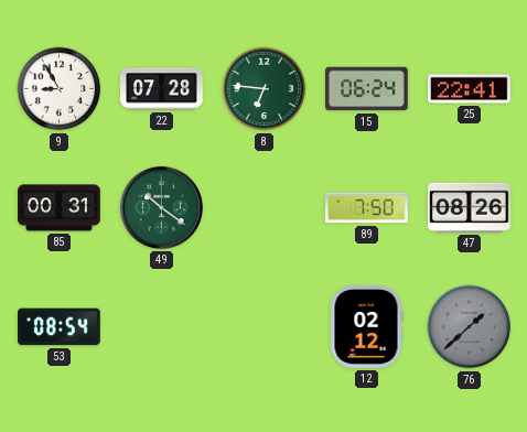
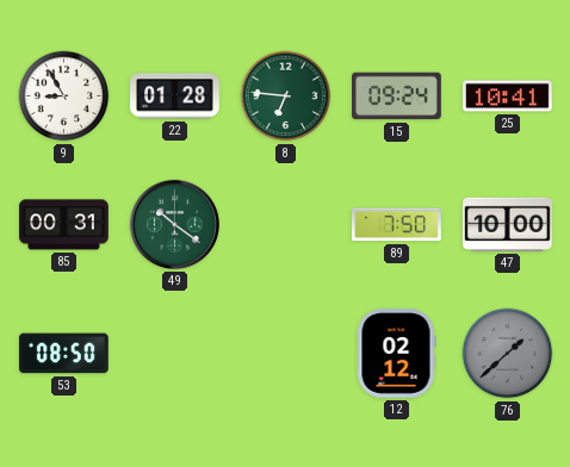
22: 07:28 -> 01:28
15: 06:24 -> 09:24
25: 22:41 -> 10:41
47: 08:26 -> 10:00
53: 08:54 -> 08:50
